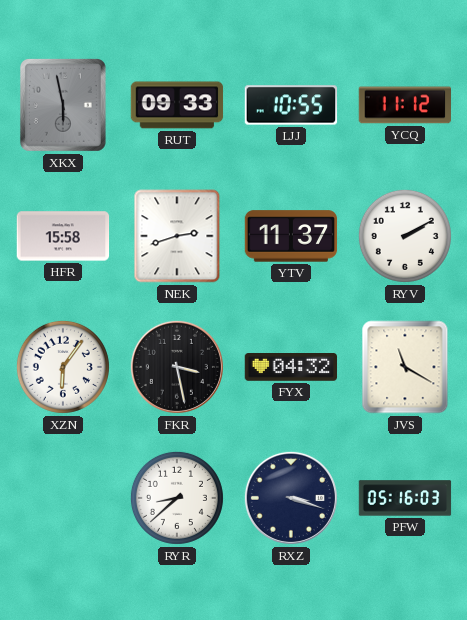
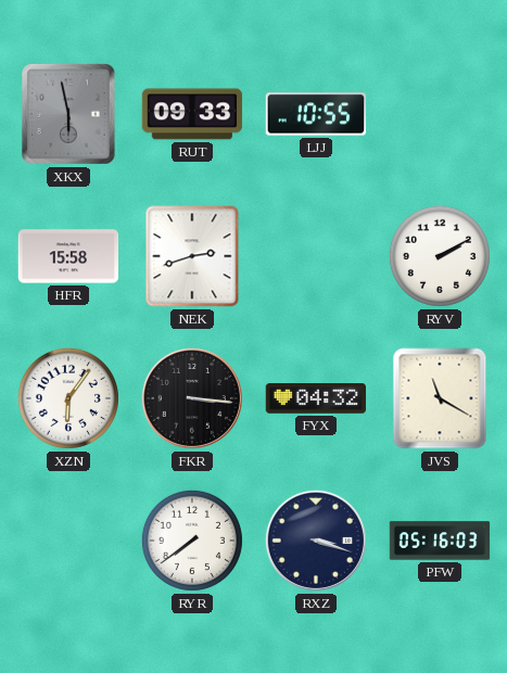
YCQ: 11:12 -> none
YTV: 11:37 -> none
FKR: 3:28 -> 3:16
RYR: 8:38 -> 7:39
